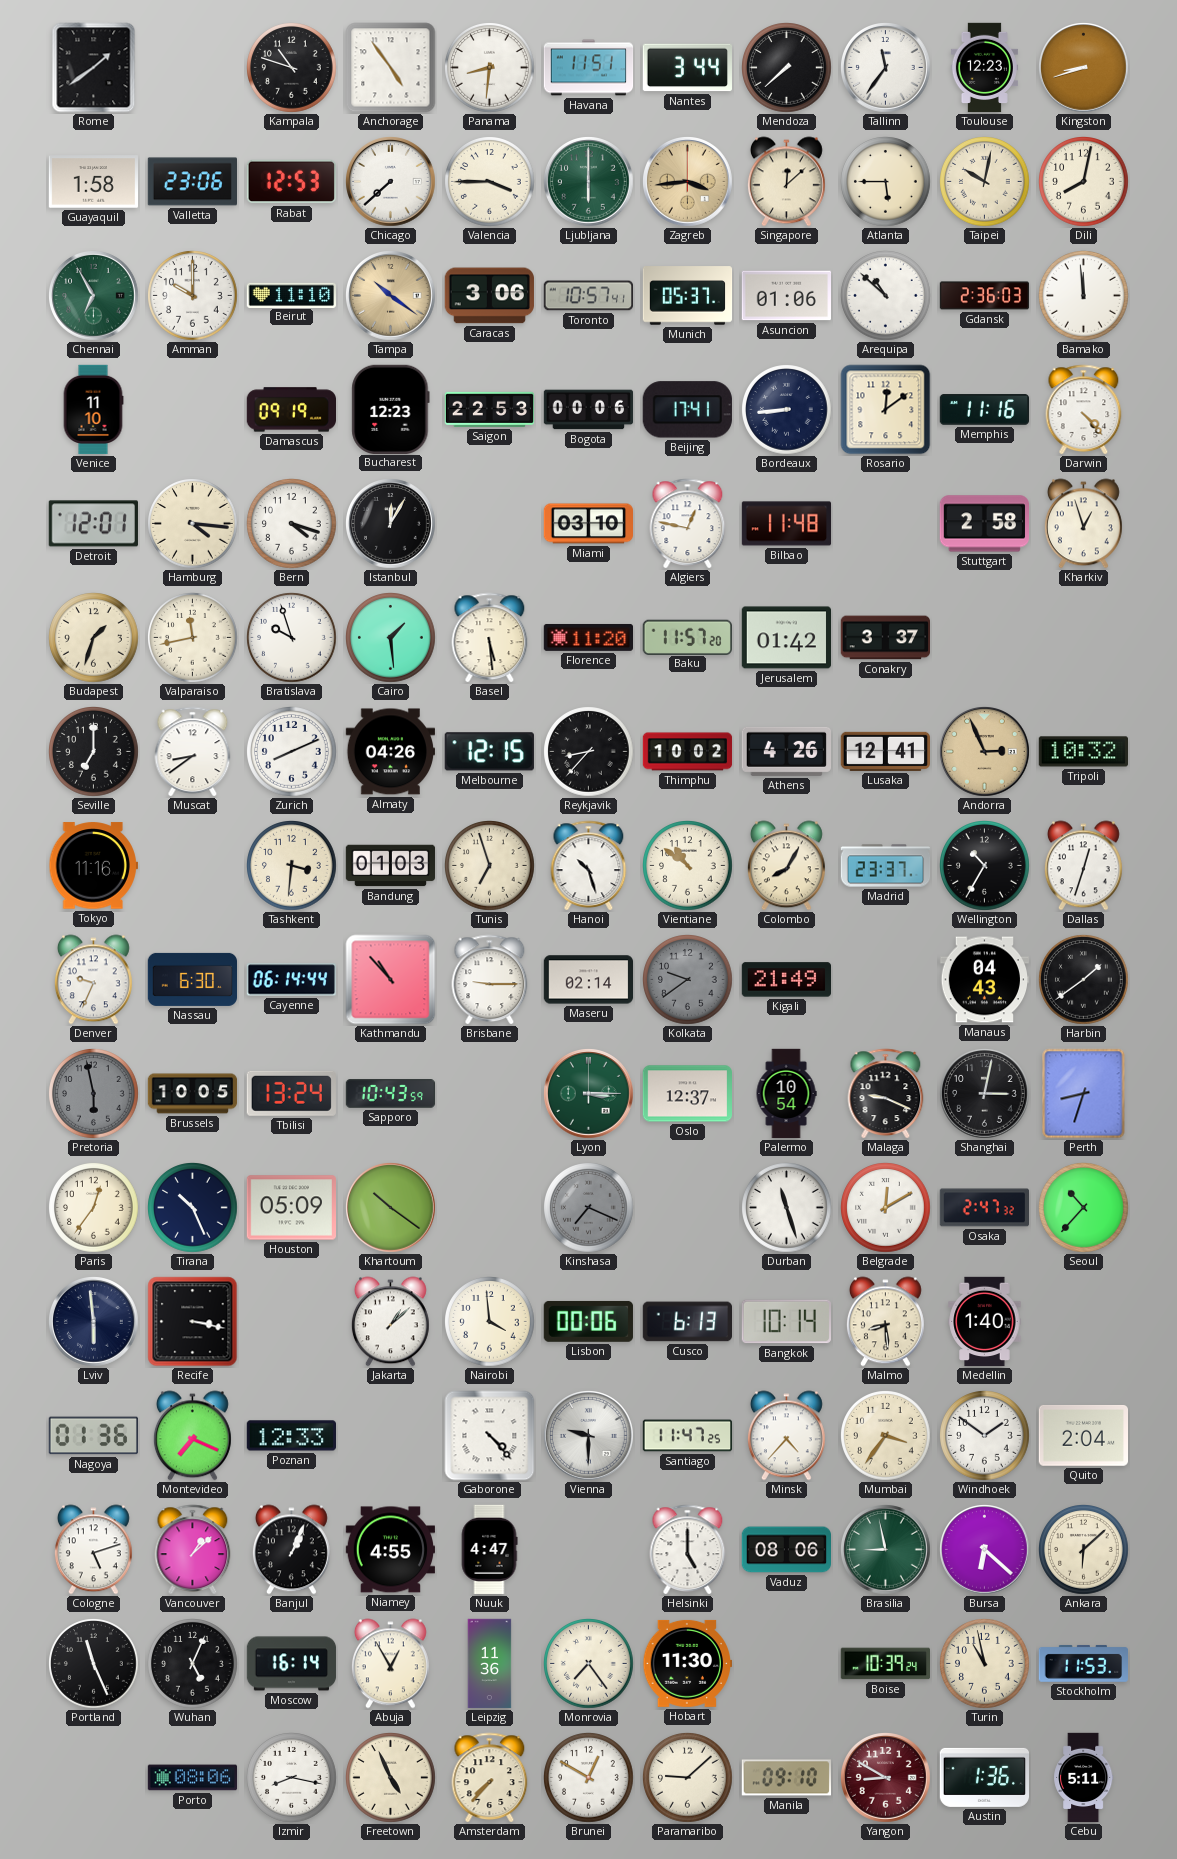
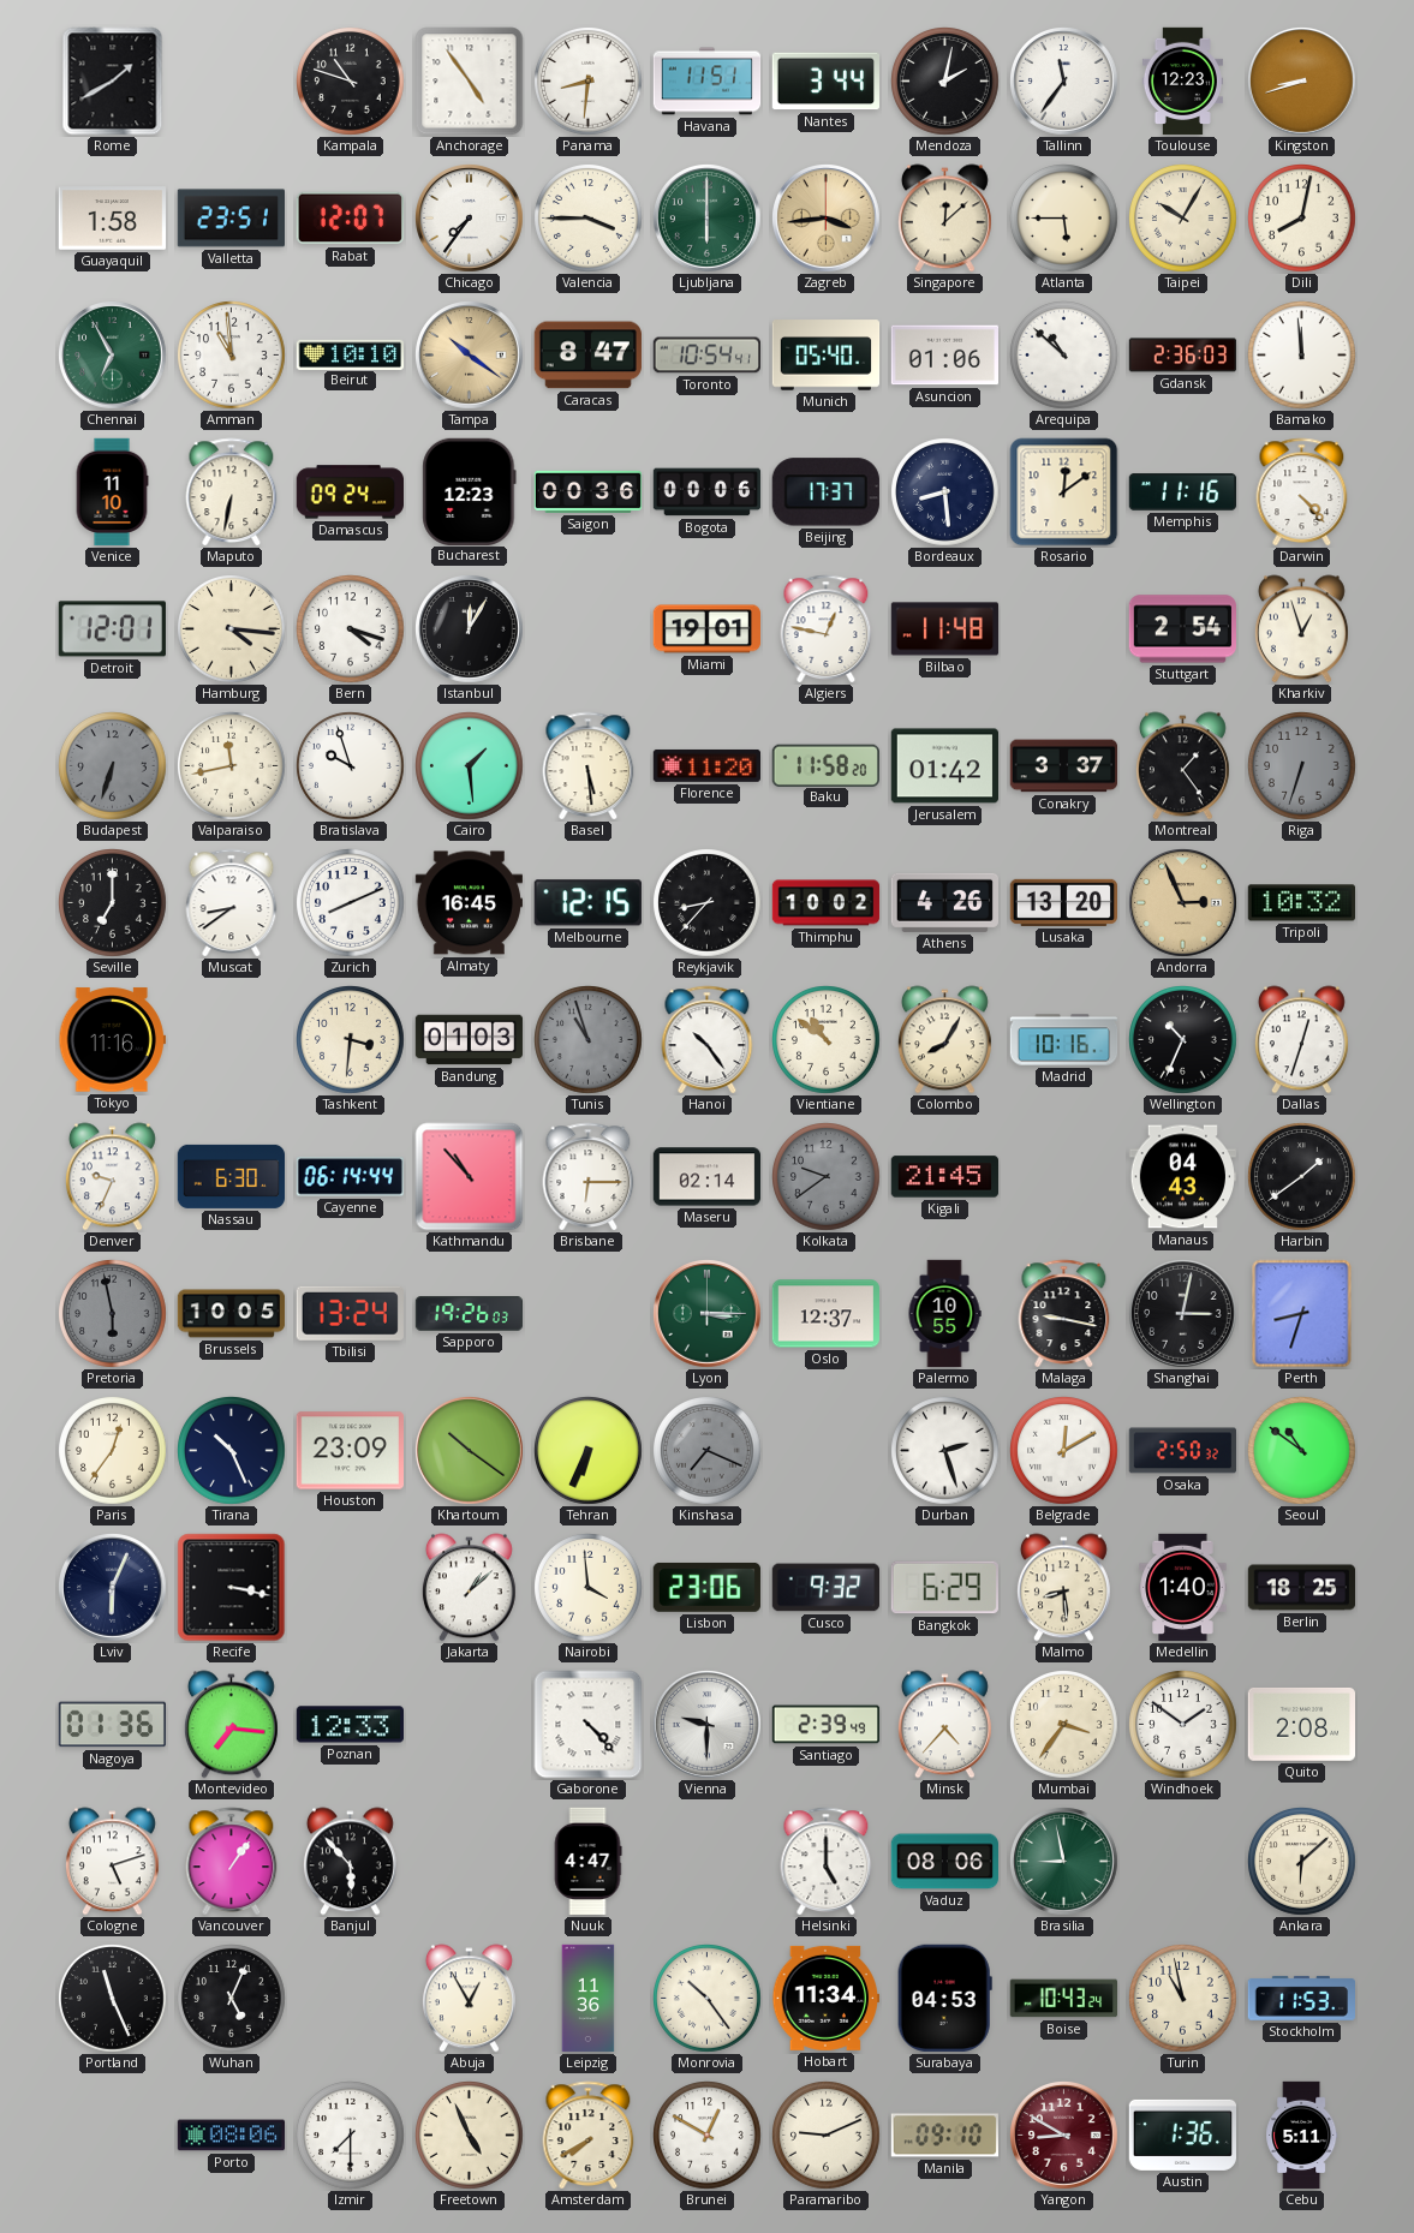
Rome: 1:39 -> 1:40
Mendoza: 7:38 -> 2:02
Valletta: 23:06 -> 23:51
Rabat: 12:53 -> 12:07
Chicago: 7:38 -> 7:36
Taipei: 10:02 -> 10:05
Amman: 10:00 -> 10:59
Beirut: 11:10 -> 10:10
Caracas: 3:06 -> 8:47
Toronto: 10:57 -> 10:54
Munich: 05:37 -> 05:40
Maputo: none -> 6:32
Damascus: 09:19 -> 09:24
Saigon: 22:53 -> 00:36
Beijing: 17:41 -> 17:37
Bordeaux: 8:44 -> 8:29
Miami: 03:10 -> 19:01
Stuttgart: 2:58 -> 2:54
Budapest: 1:33 -> 6:33
Budapest dial: cream -> grey
Baku: 11:57 -> 11:58
Montreal: none -> 1:24
Riga: none -> 6:33
Almaty: 04:26 -> 16:45
Lusaka: 12:41 -> 13:20
Tunis: 6:57 -> 10:57
Tunis dial: cream -> grey
Hanoi: 10:27 -> 10:24
Madrid: 23:37 -> 10:16
Wellington: 10:35 -> 10:34
Brisbane: 9:15 -> 6:15
Kigali: 21:49 -> 21:45
Sapporo: 10:43 -> 19:26
Palermo: 10:54 -> 10:55
Malaga: 9:19 -> 9:17
Houston: 05:09 -> 23:09
Tehran: none -> 6:34
Durban: 11:27 -> 2:27
Osaka: 2:47 -> 2:50
Seoul: 10:37 -> 10:51
Lviv: 5:59 -> 6:04
Lisbon: 00:06 -> 23:06
Cusco: 6:13 -> 9:32
Bangkok: 10:14 -> 6:29
Berlin: none -> 18:25
Montevideo: 7:19 -> 7:16
Santiago: 11:47 -> 2:39
Quito: 2:04 -> 2:08
Vancouver: 1:08 -> 1:06
Banjul: 1:04 -> 5:53
Niamey: 4:55 -> none
Bursa: 6:22 -> none
Moscow: 16:14 -> none
Monrovia: 7:24 -> 10:24
Hobart: 11:30 -> 11:34
Surabaya: none -> 04:53
Boise: 10:39 -> 10:43
Izmir: 8:17 -> 7:30
Amsterdam: 7:37 -> 7:40
Paramaribo: 9:08 -> 9:11
